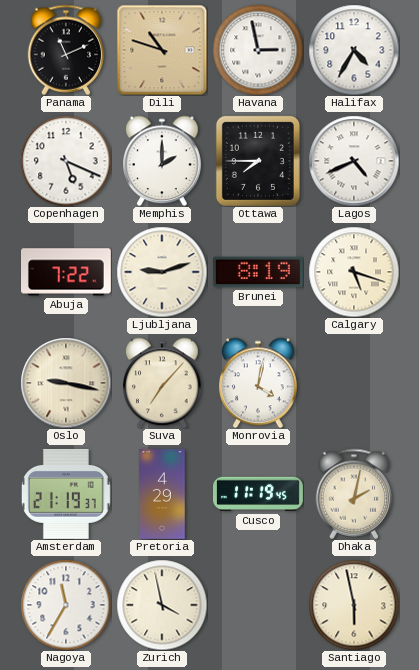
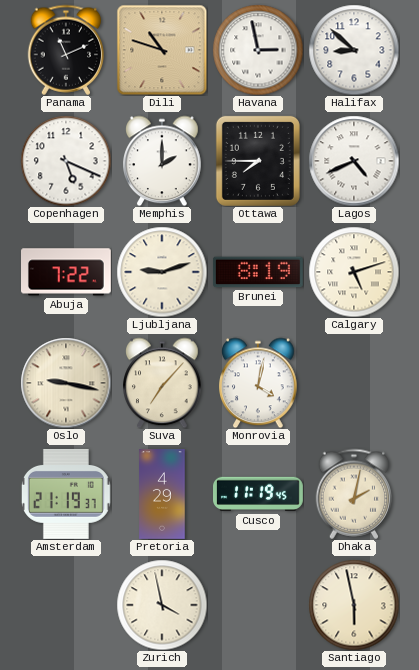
Halifax: 4:35 -> 8:52
Calgary: 5:18 -> 5:12
Nagoya: 11:35 -> none
